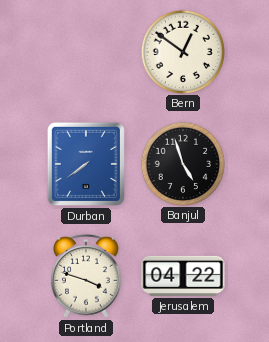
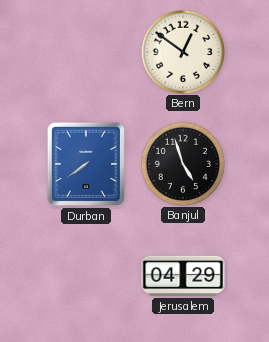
Portland: 3:48 -> none
Jerusalem: 04:22 -> 04:29
